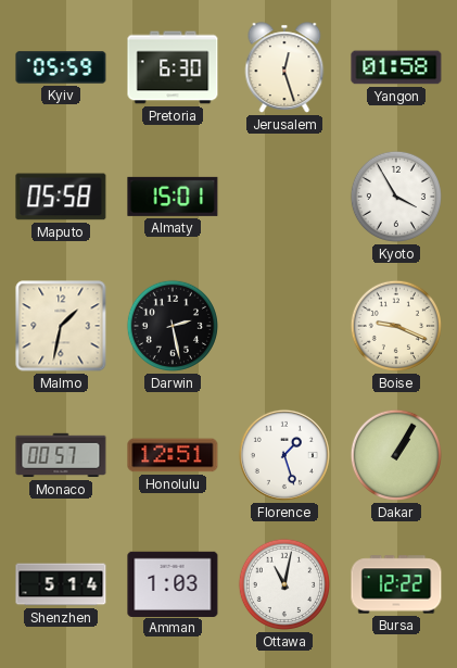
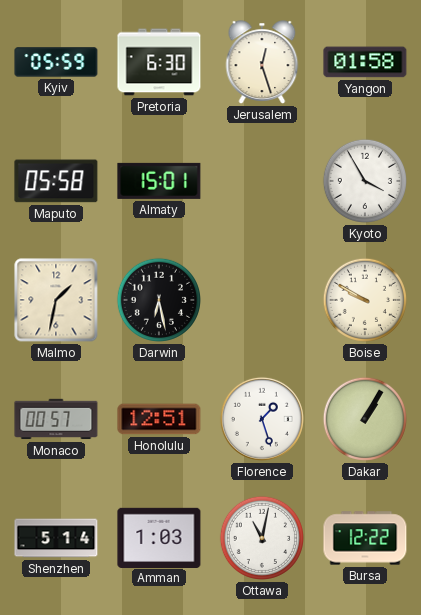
Darwin: 2:28 -> 6:28
Boise: 9:19 -> 9:50
